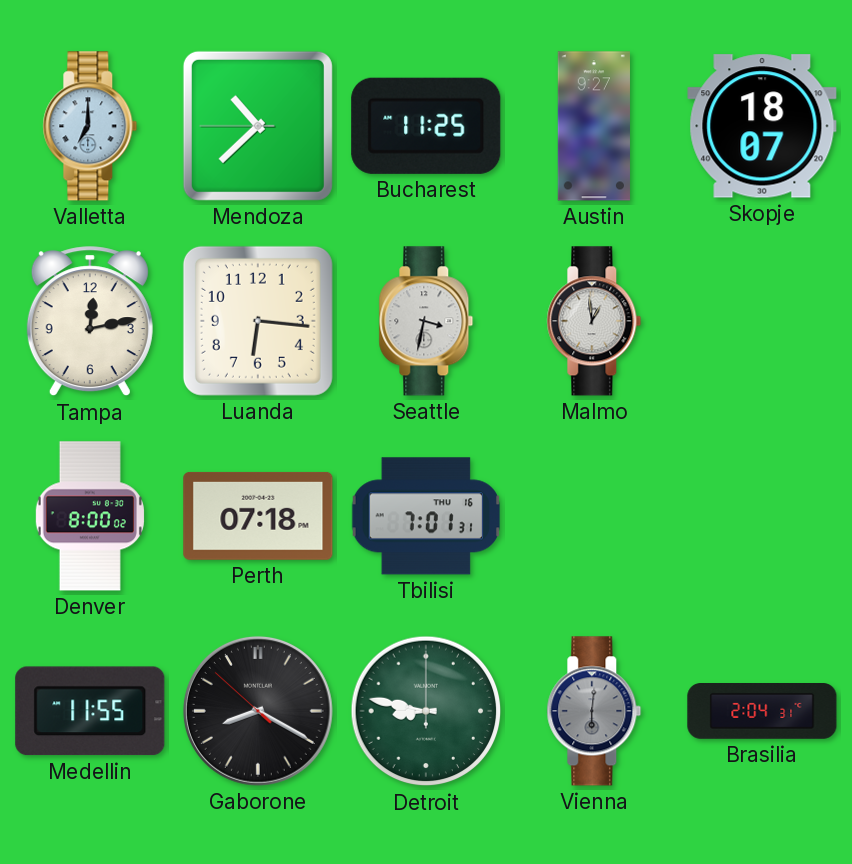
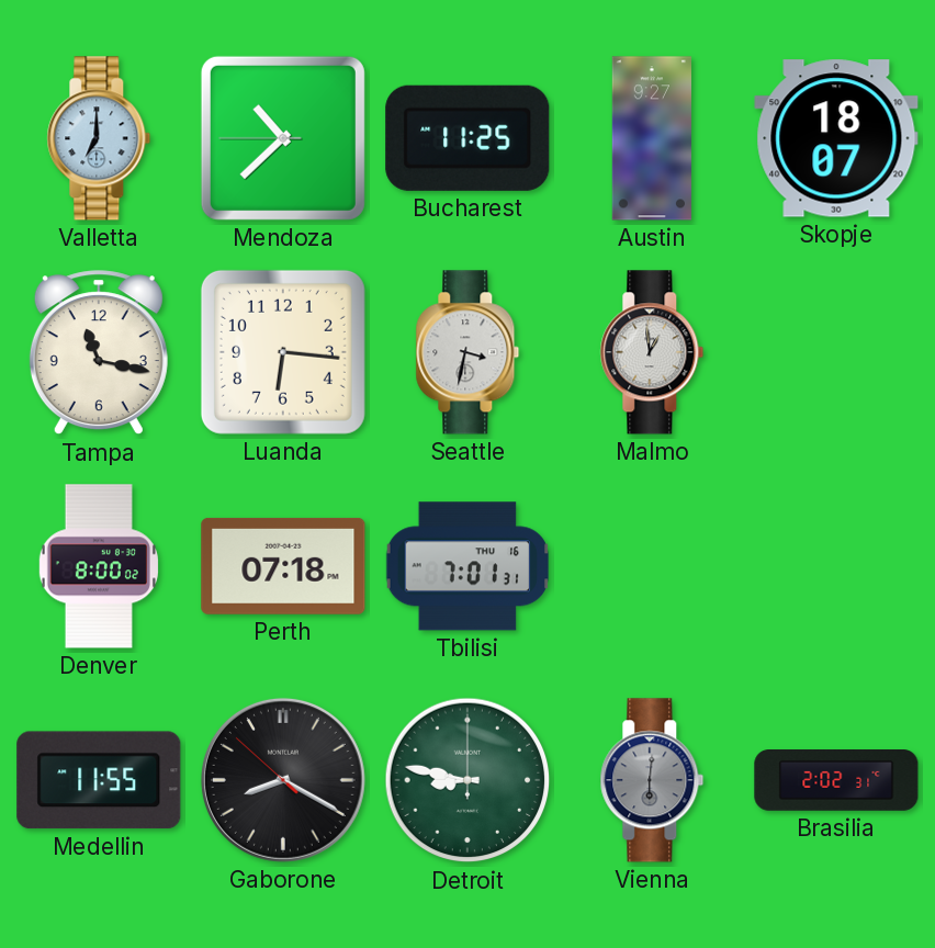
Tampa: 12:13 -> 11:17
Brasilia: 2:04 -> 2:02
